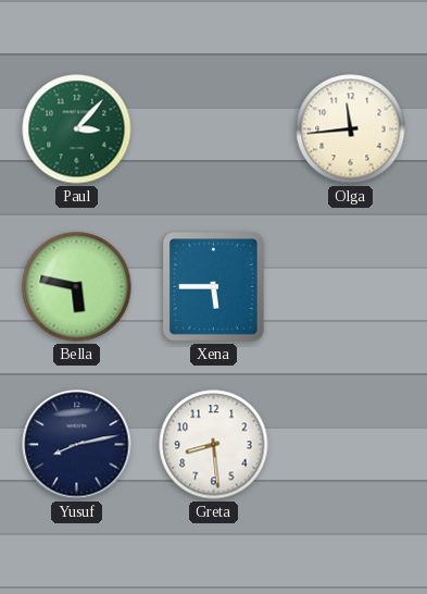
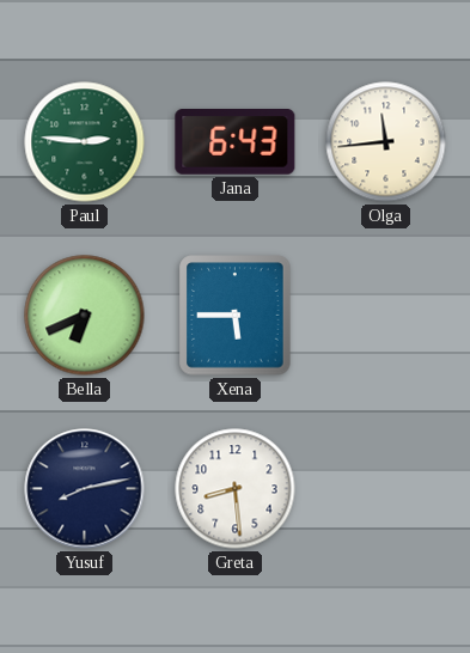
Paul: 3:07 -> 2:46
Jana: none -> 6:43
Bella: 5:47 -> 6:41
